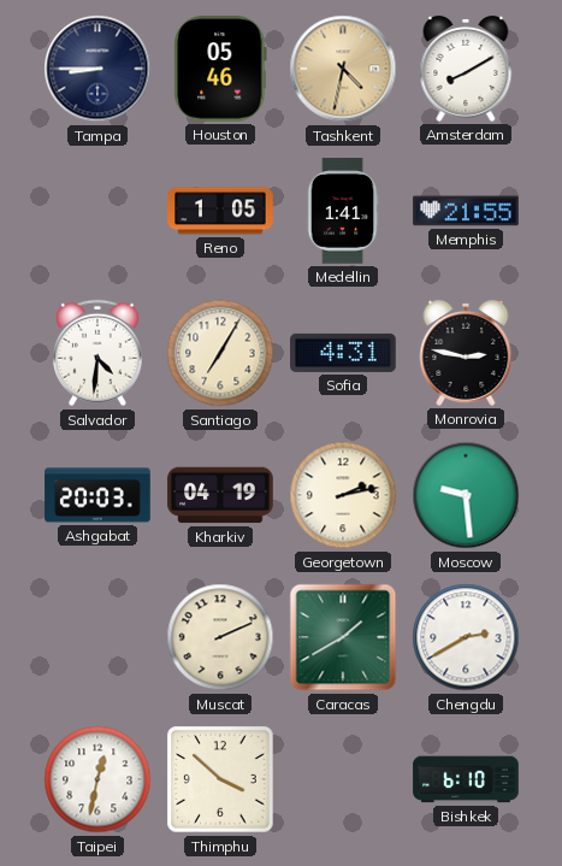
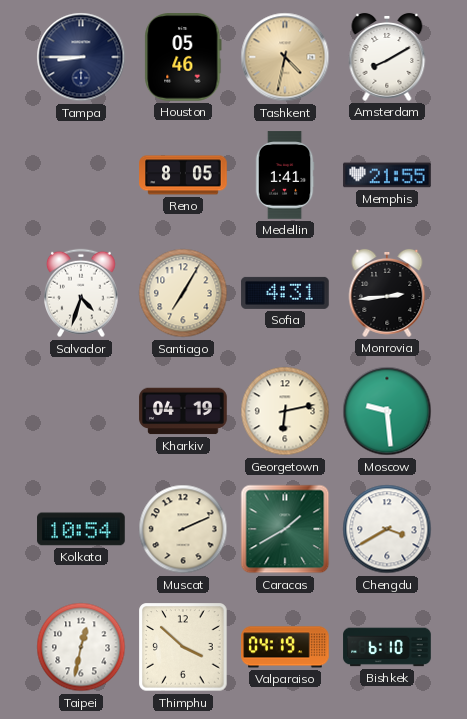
Reno: 1:05 -> 8:05
Salvador: 4:31 -> 4:33
Monrovia: 2:47 -> 2:44
Ashgabat: 20:03 -> none
Georgetown: 2:13 -> 6:13
Kolkata: none -> 10:54
Chengdu: 2:40 -> 3:40
Valparaiso: none -> 04:19
